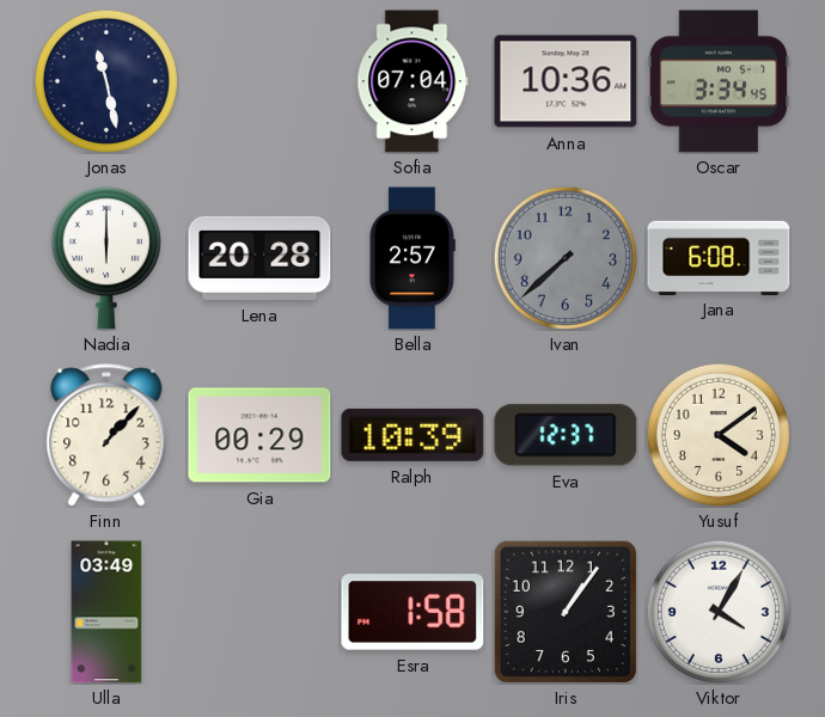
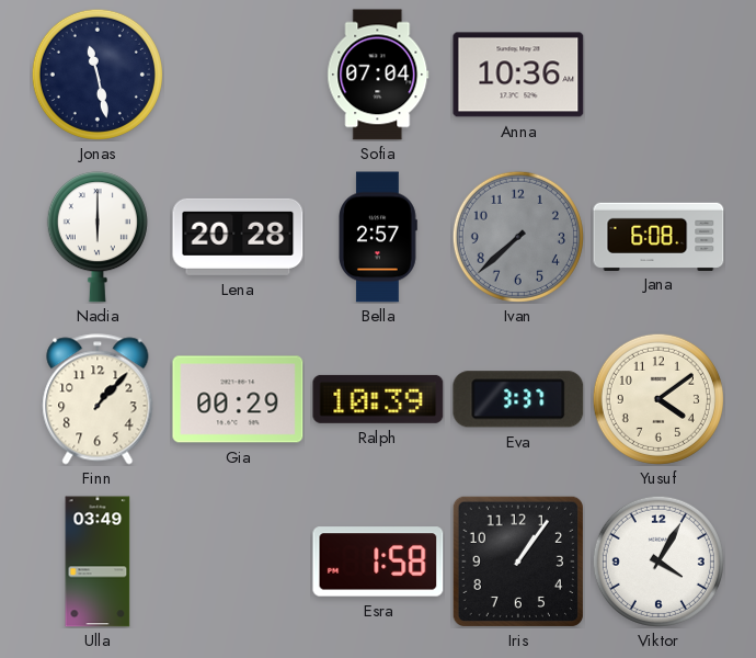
Oscar: 3:34 -> none
Eva: 12:37 -> 3:37
